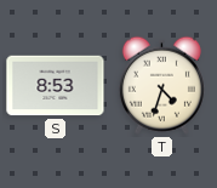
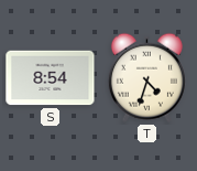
S: 8:53 -> 8:54
